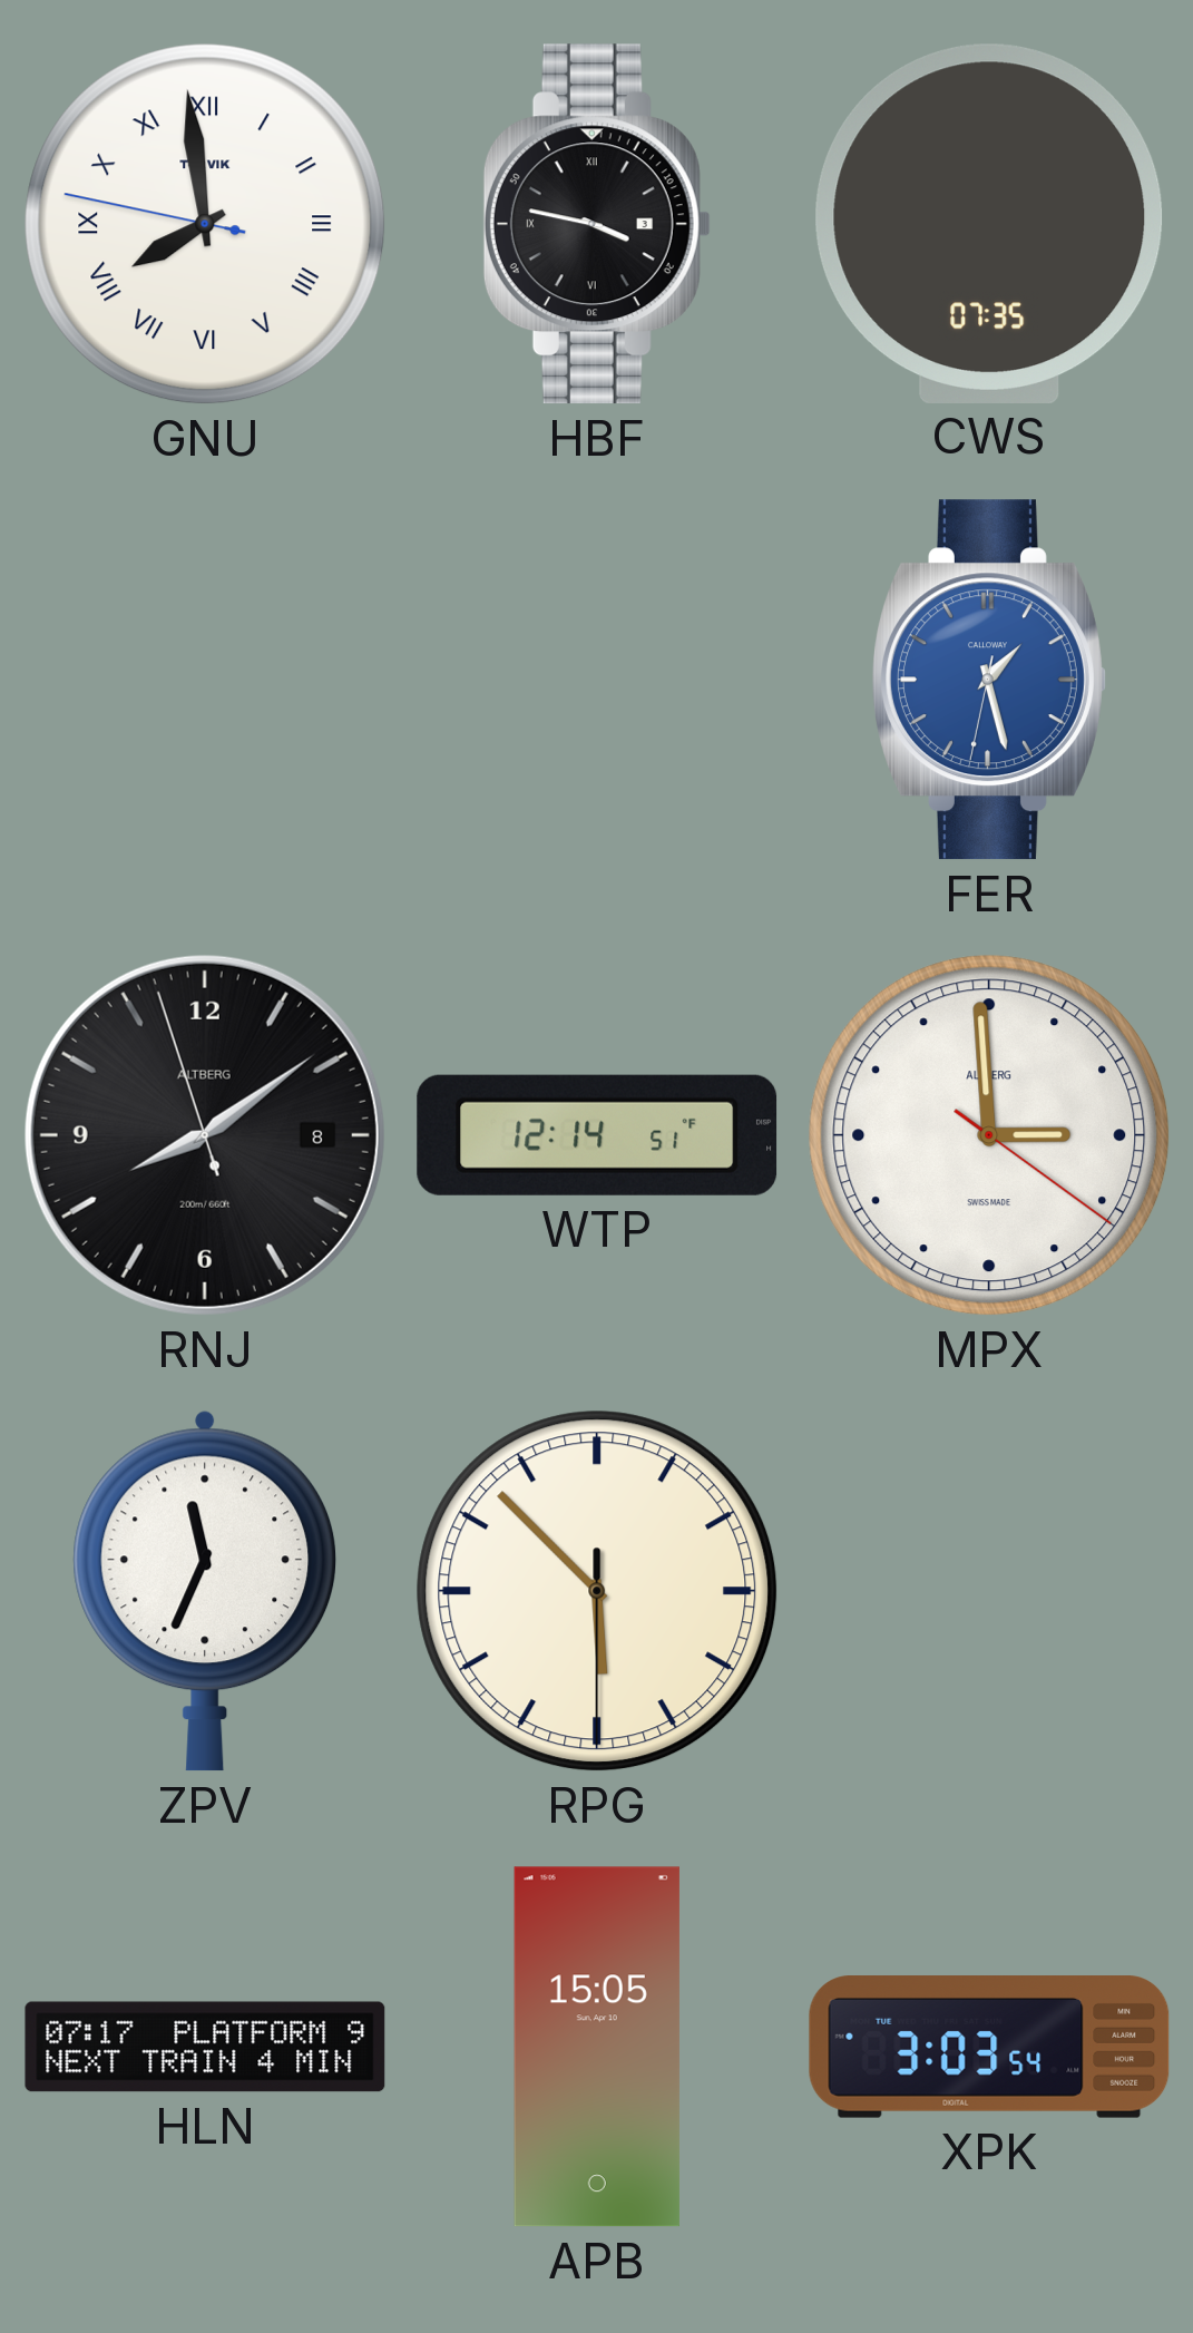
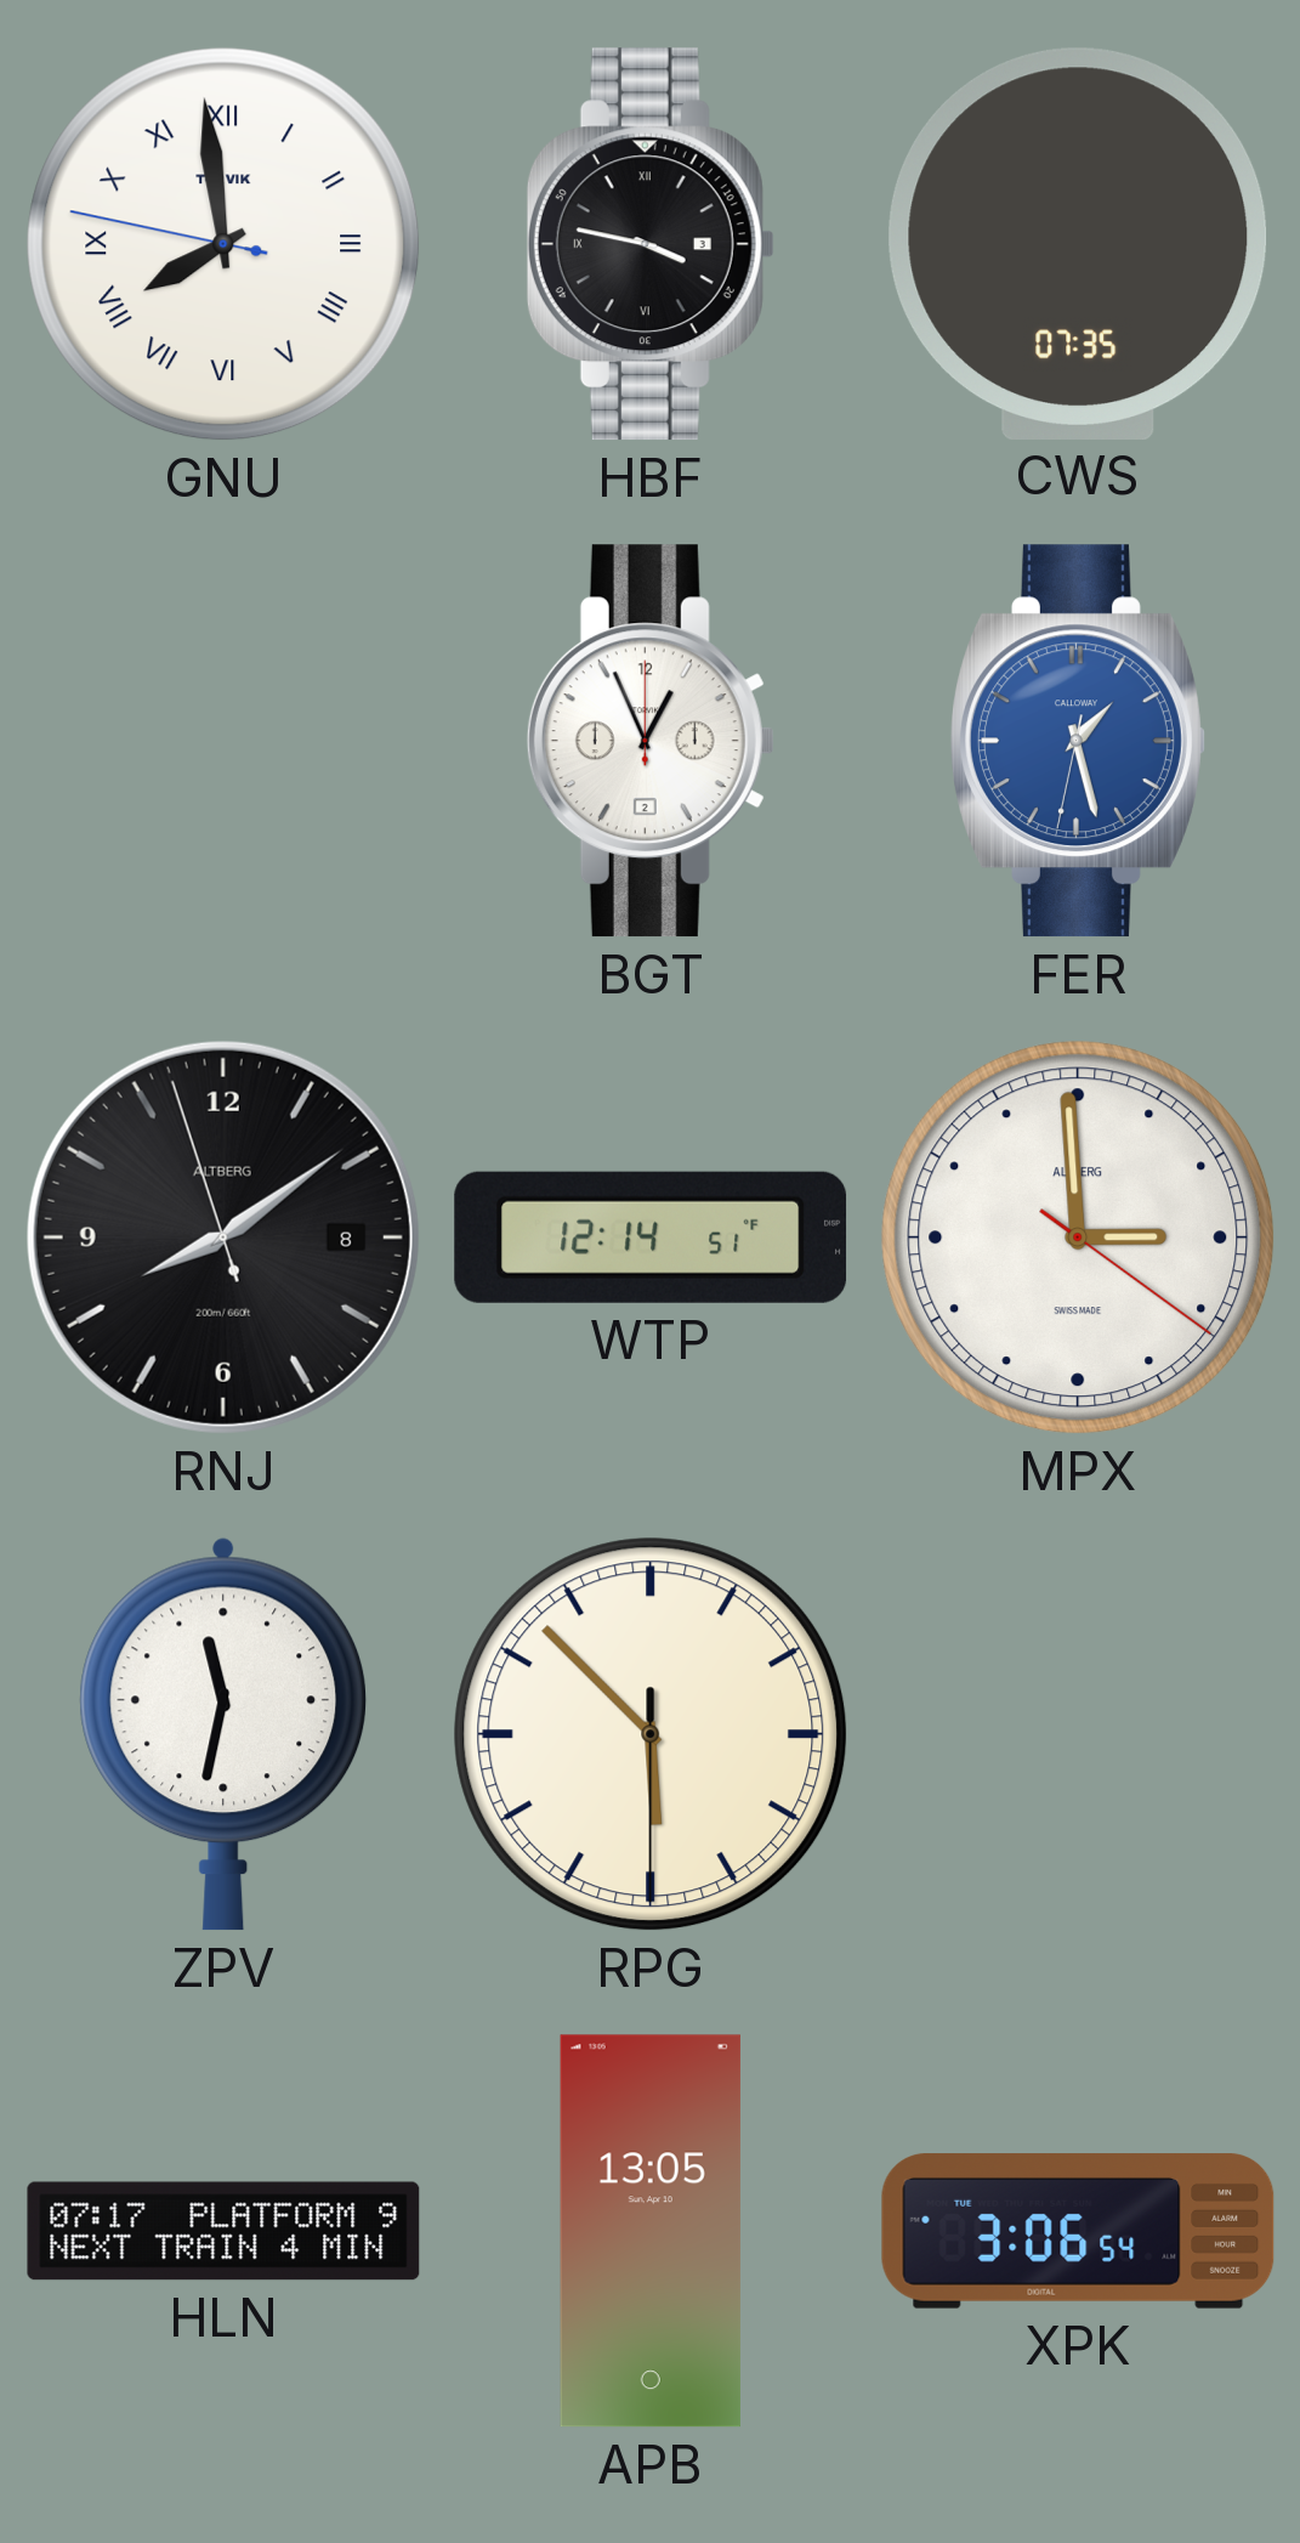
BGT: none -> 12:56
ZPV: 11:34 -> 11:32
APB: 15:05 -> 13:05
XPK: 3:03 -> 3:06
